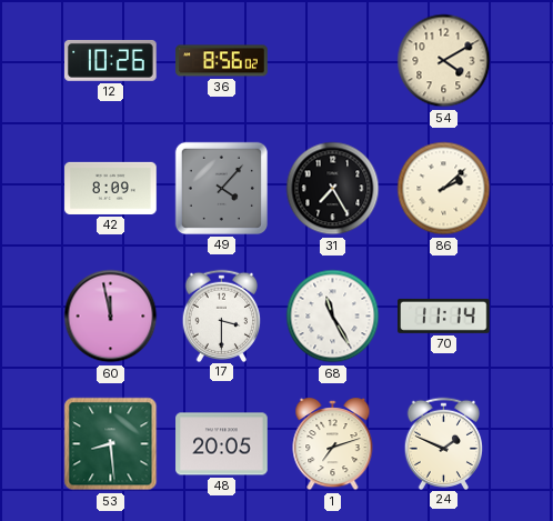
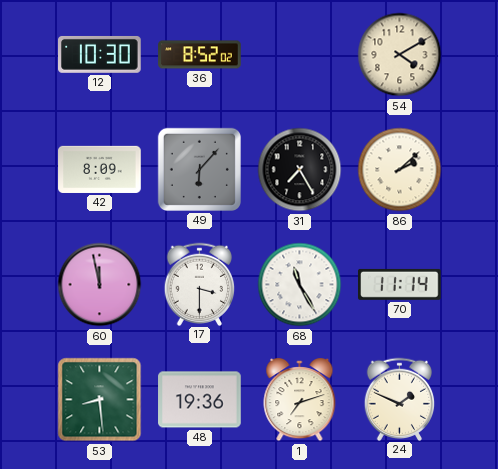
12: 10:26 -> 10:30
36: 8:56 -> 8:52
49: 4:07 -> 6:07
48: 20:05 -> 19:36
